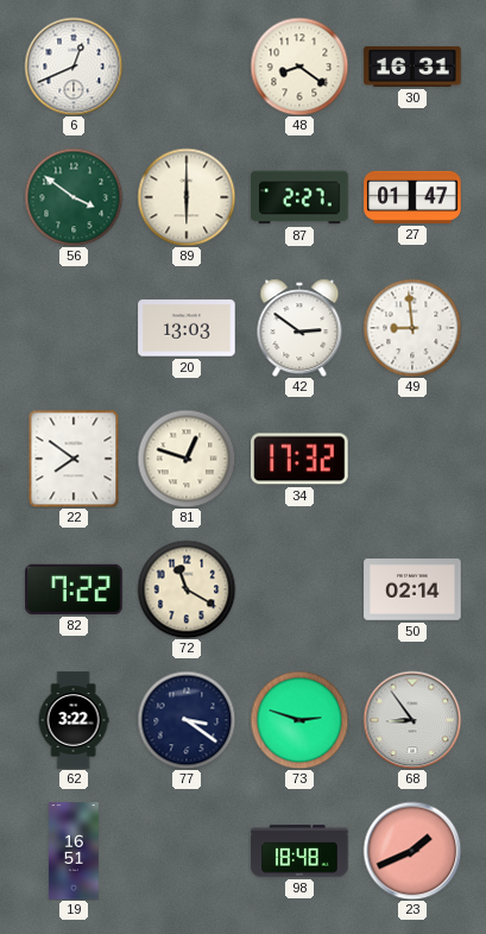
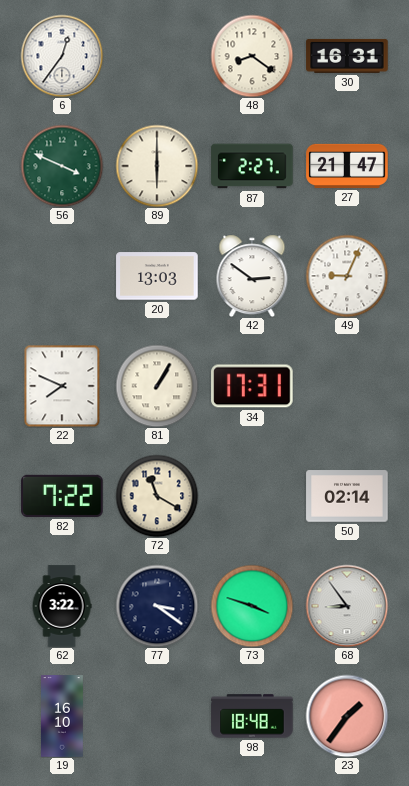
6: 12:41 -> 12:36
56: 3:51 -> 3:49
27: 01:47 -> 21:47
49: 8:59 -> 9:04
22: 7:51 -> 7:49
81: 12:48 -> 1:05
34: 17:32 -> 17:31
73: 2:48 -> 3:48
19: 16:51 -> 16:10
23: 1:41 -> 1:36
